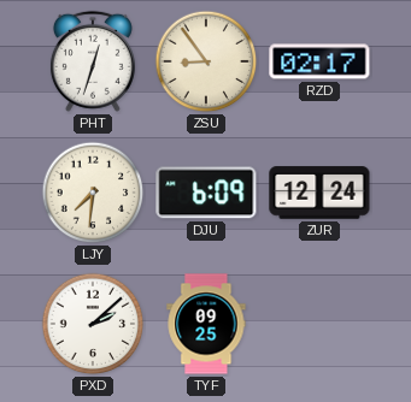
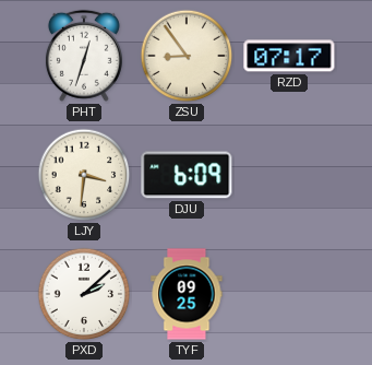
RZD: 02:17 -> 07:17
LJY: 7:31 -> 3:31
ZUR: 12:24 -> none
